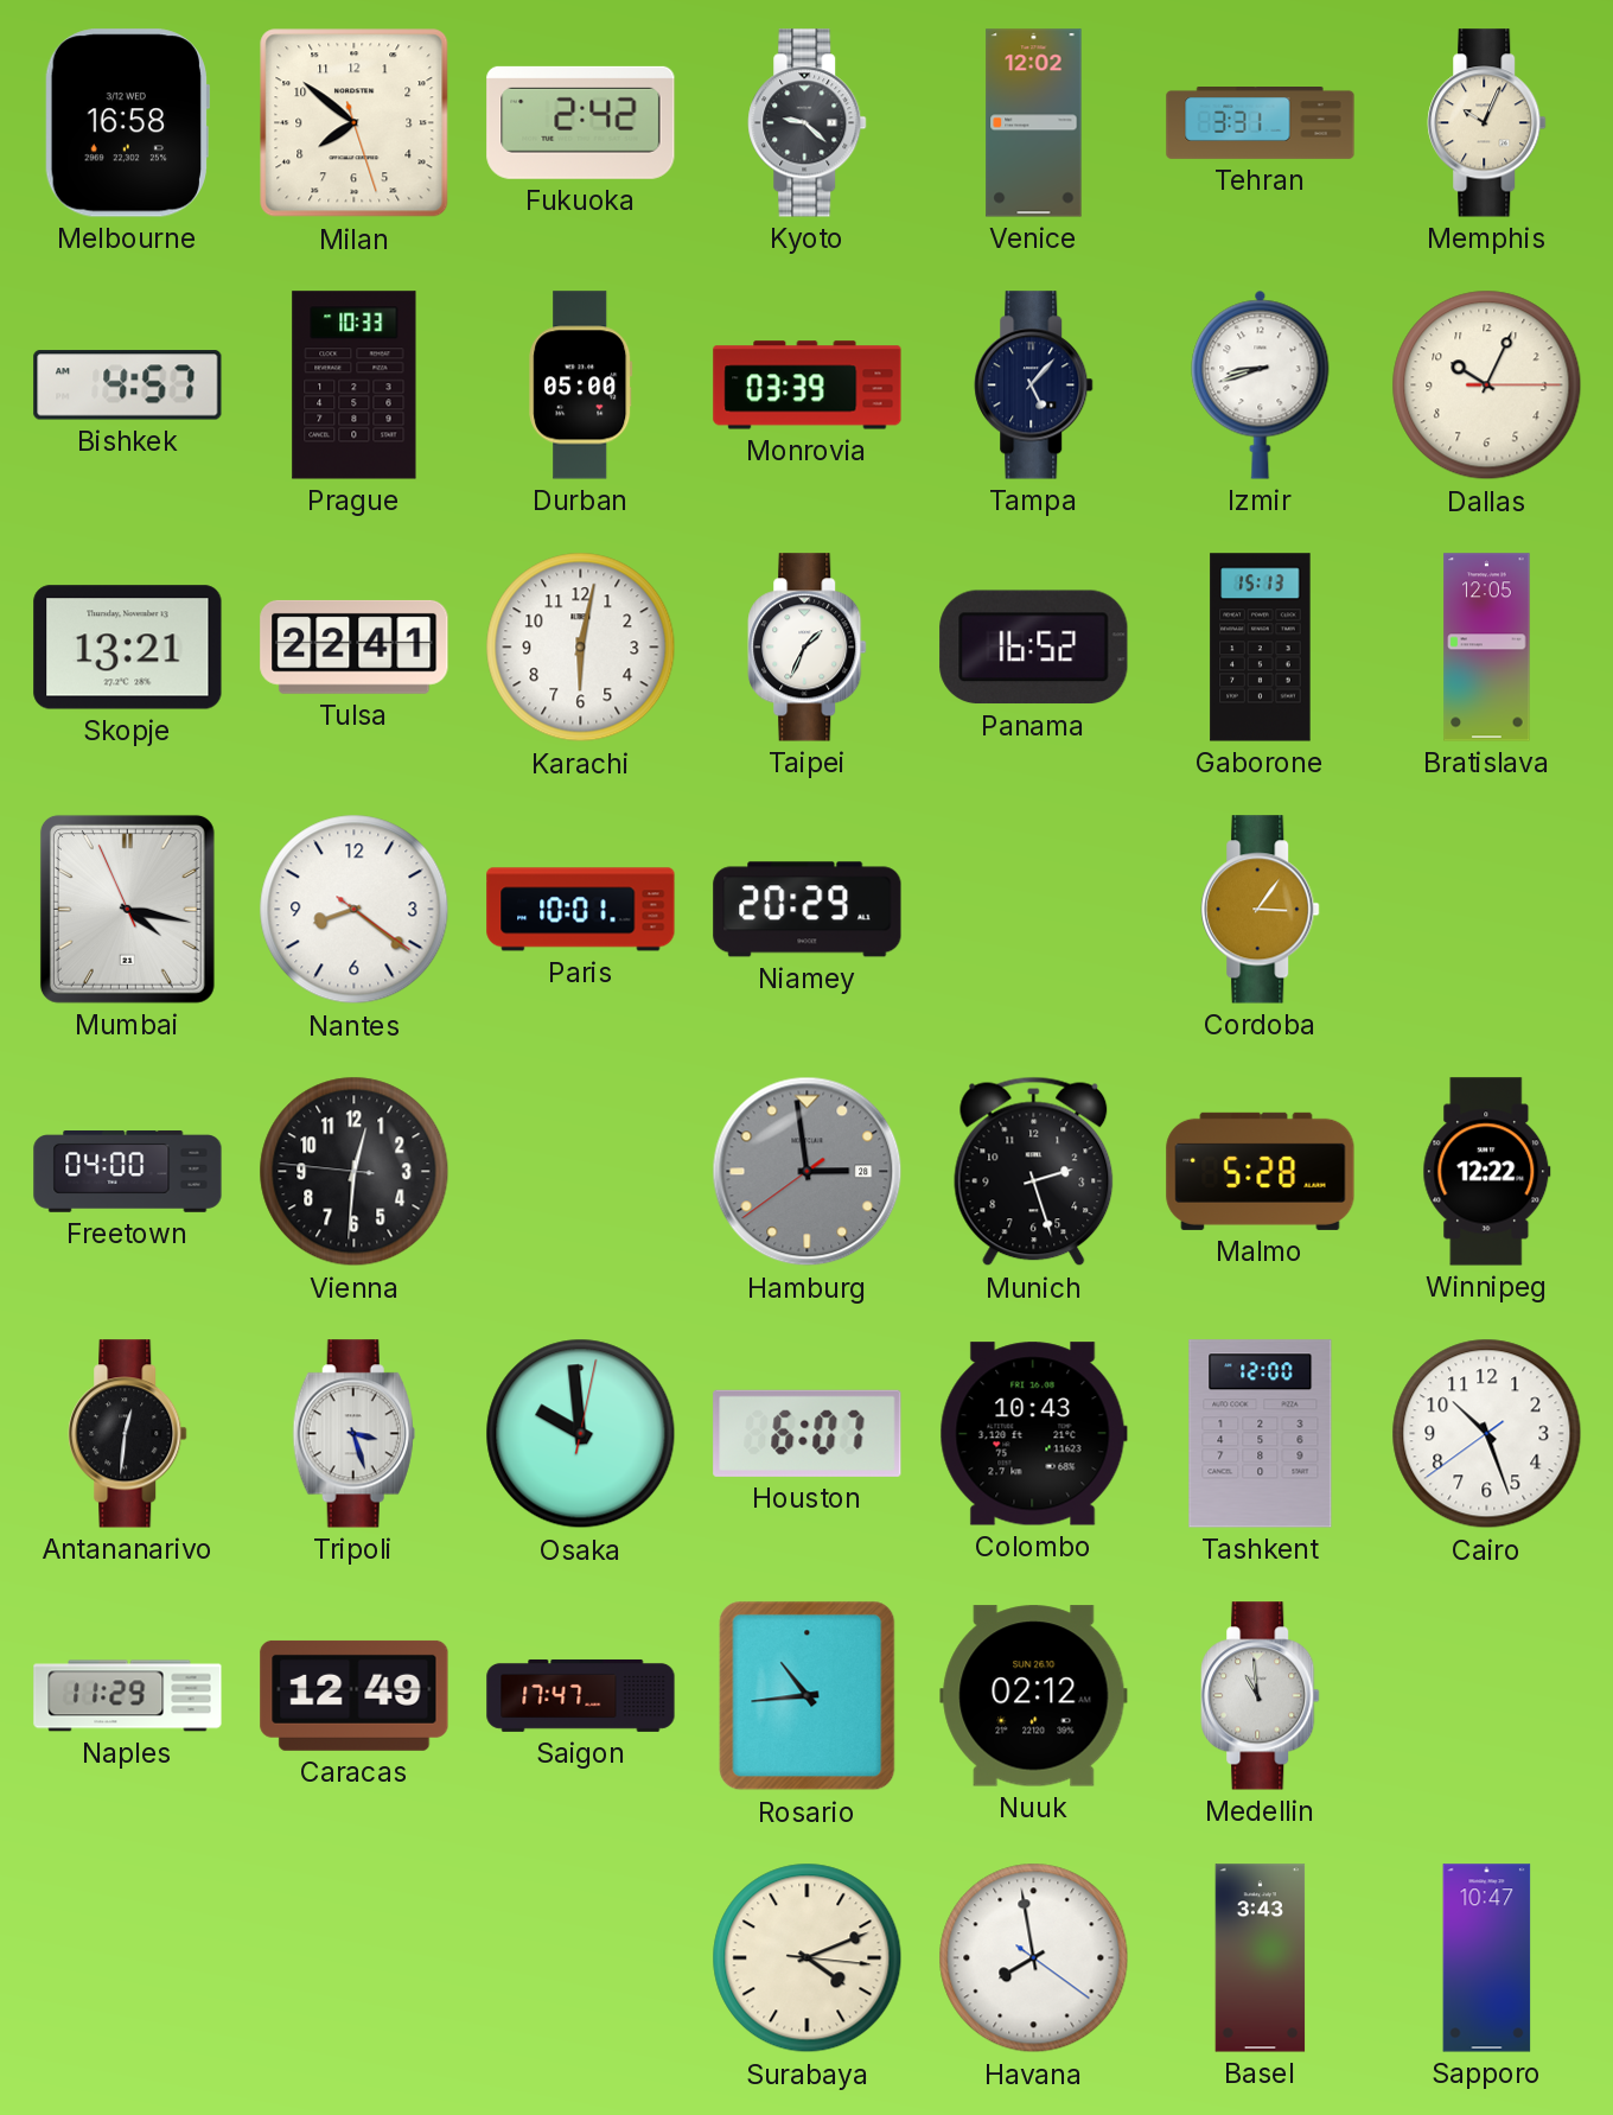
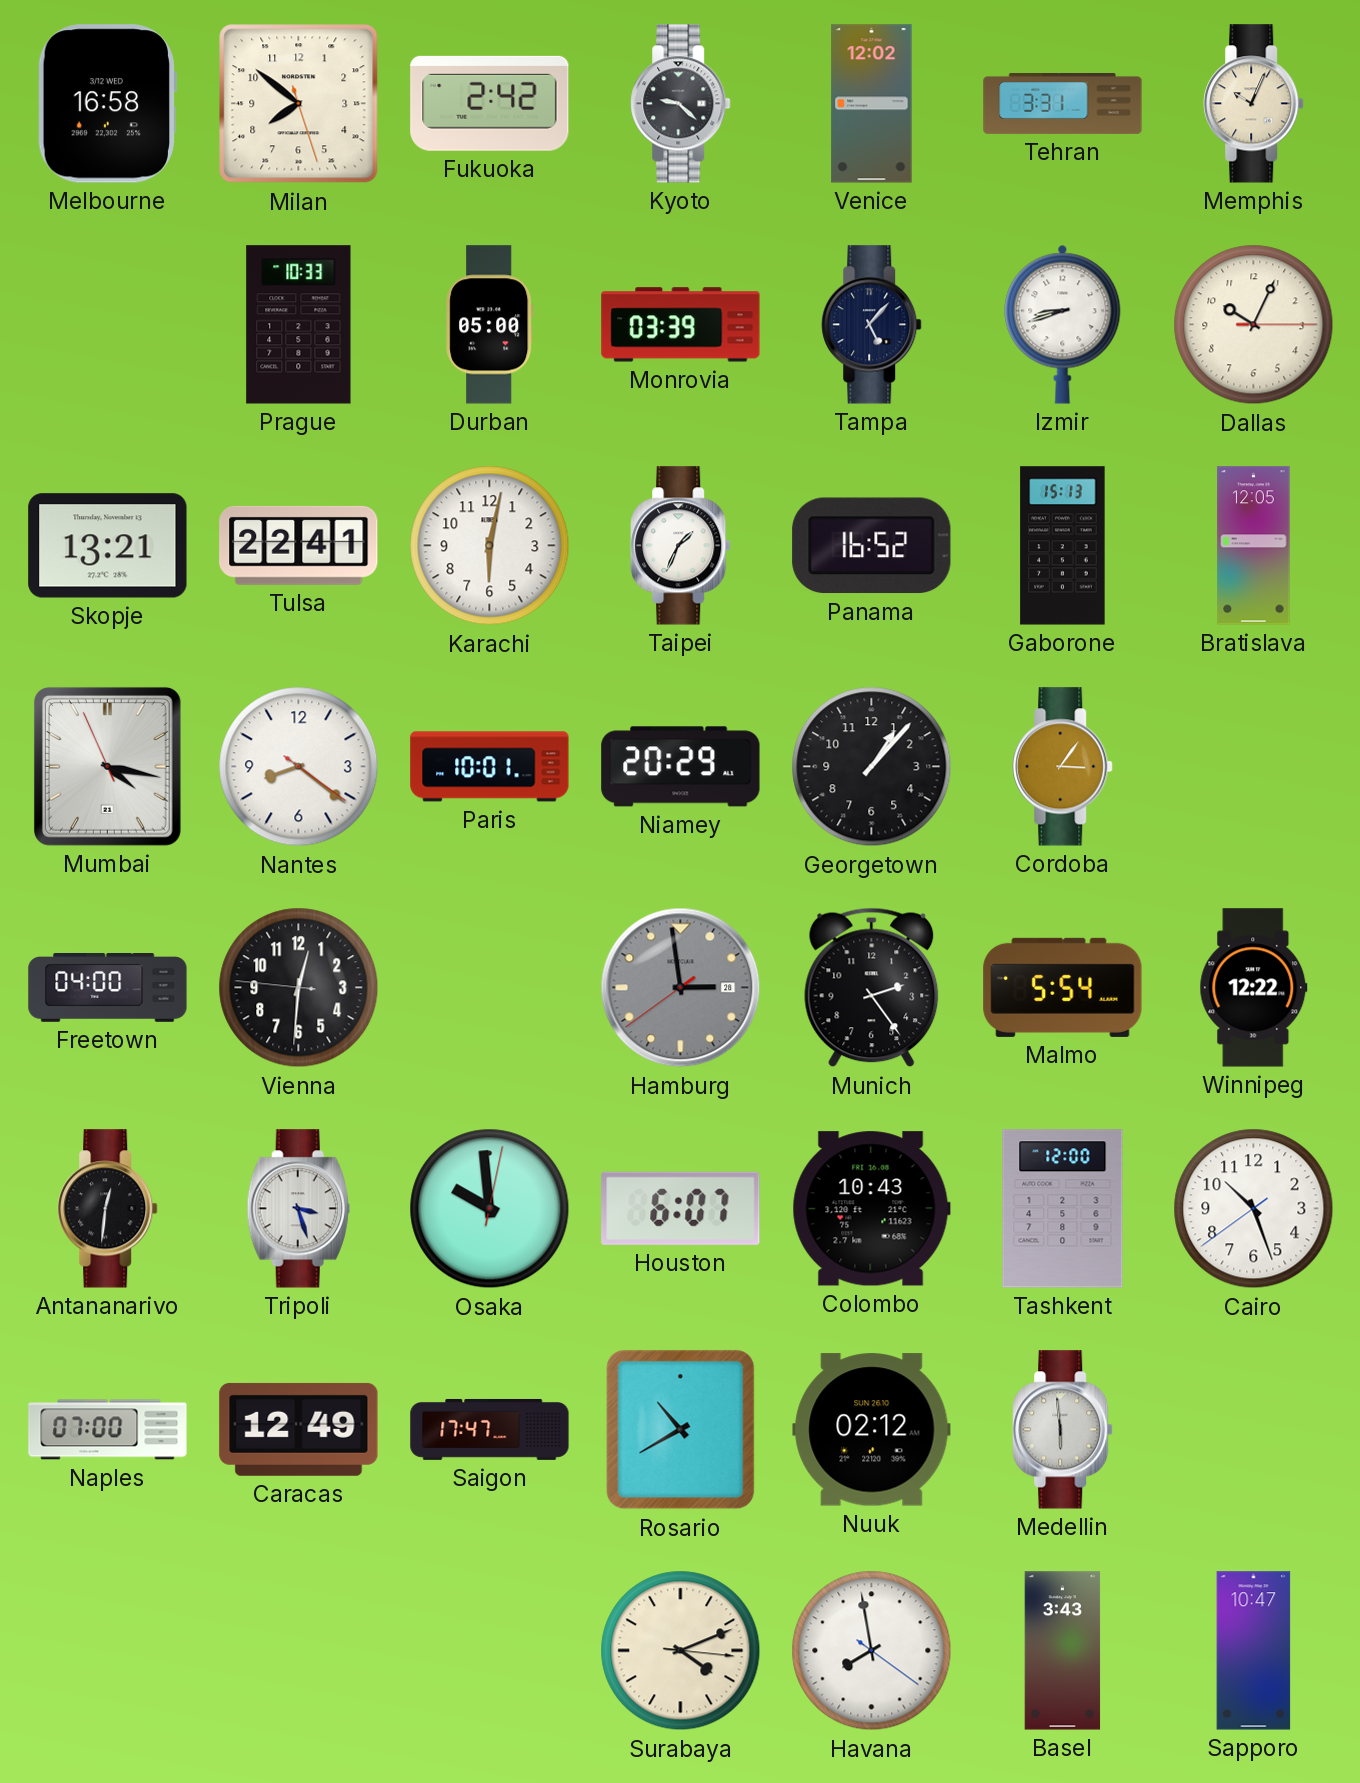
Bishkek: 4:57 -> none
Georgetown: none -> 1:07
Munich: 2:27 -> 2:24
Malmo: 5:28 -> 5:54
Naples: 11:29 -> 07:00
Rosario: 10:44 -> 10:40
Medellin: 10:59 -> 5:59
